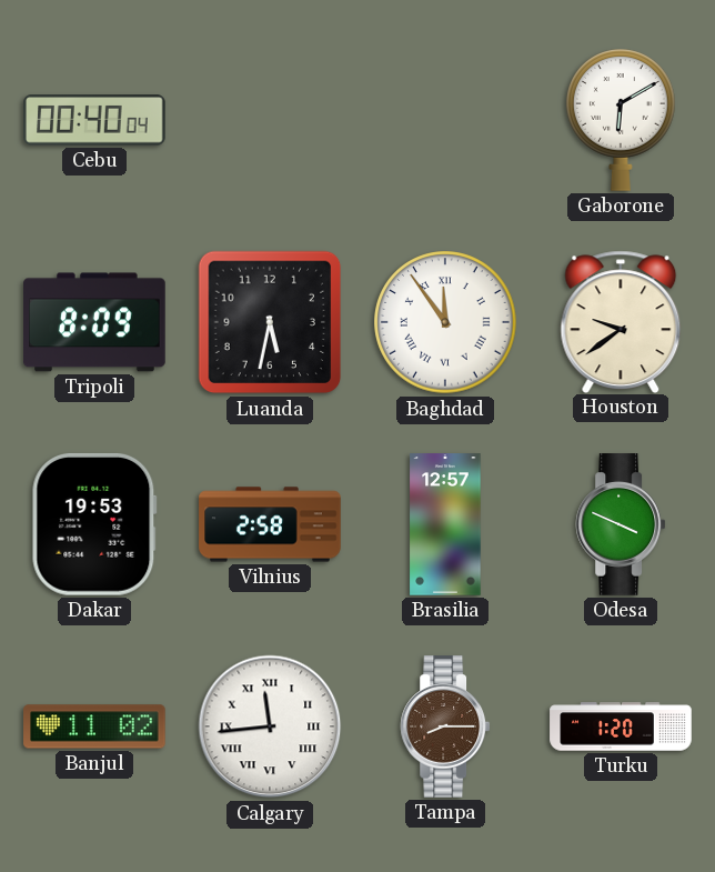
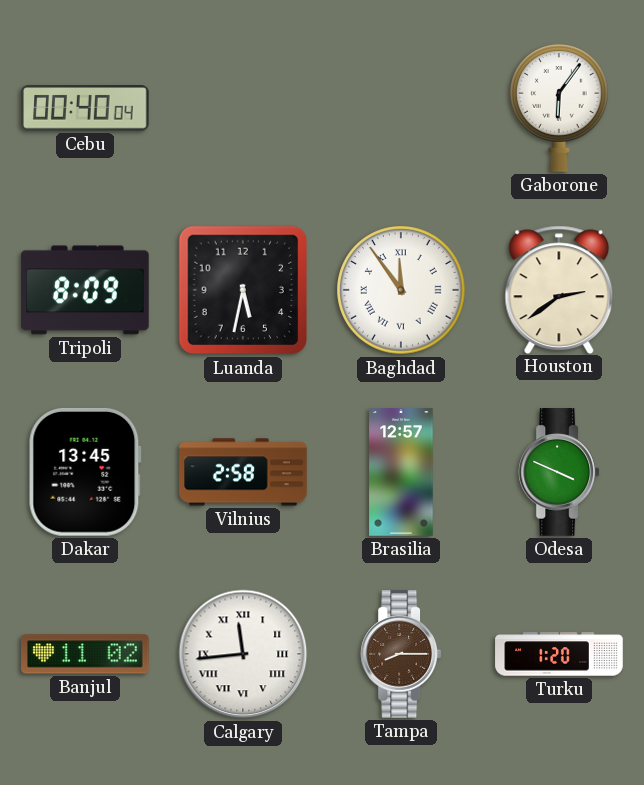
Gaborone: 6:10 -> 6:06
Houston: 9:39 -> 2:39
Dakar: 19:53 -> 13:45
